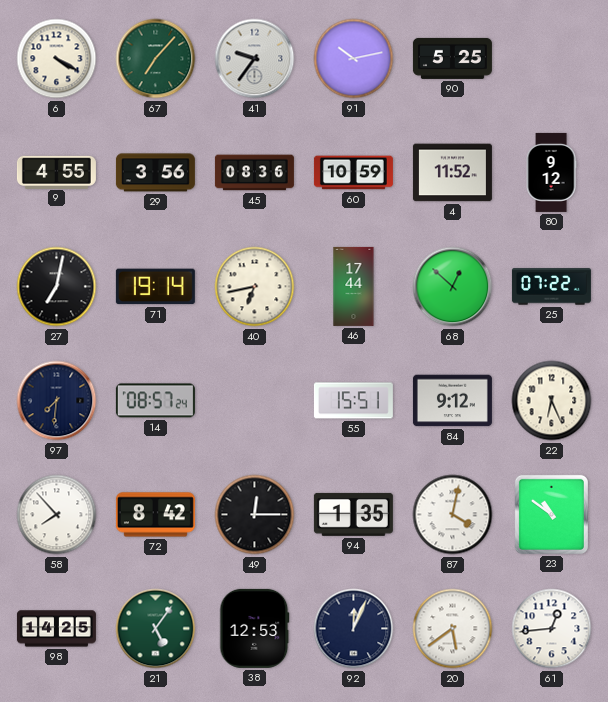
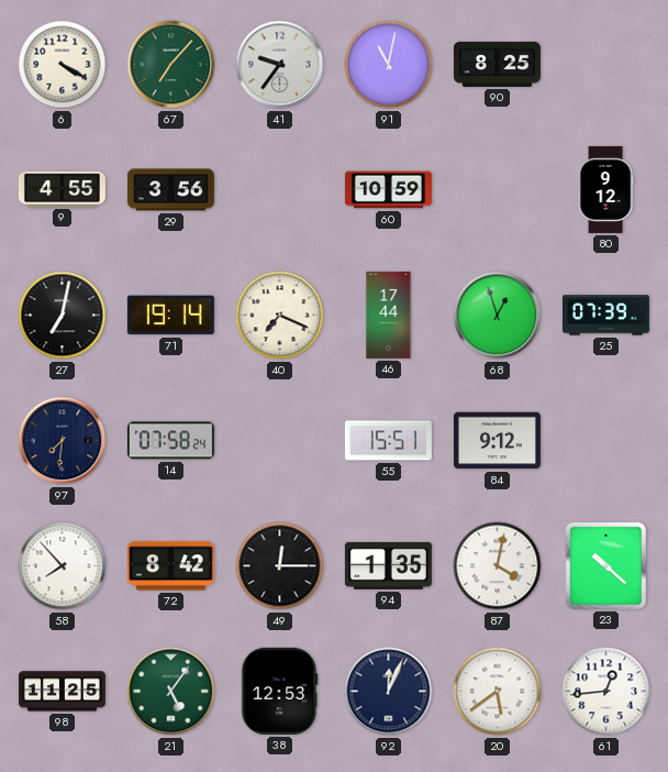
91: 10:13 -> 11:02
90: 5:25 -> 8:25
45: 08:36 -> none
4: 11:52 -> none
40: 6:43 -> 7:19
68: 12:52 -> 12:57
25: 07:22 -> 07:39
14: 08:57 -> 07:58
22: 6:26 -> none
23: 10:51 -> 10:22
98: 14:25 -> 11:25
